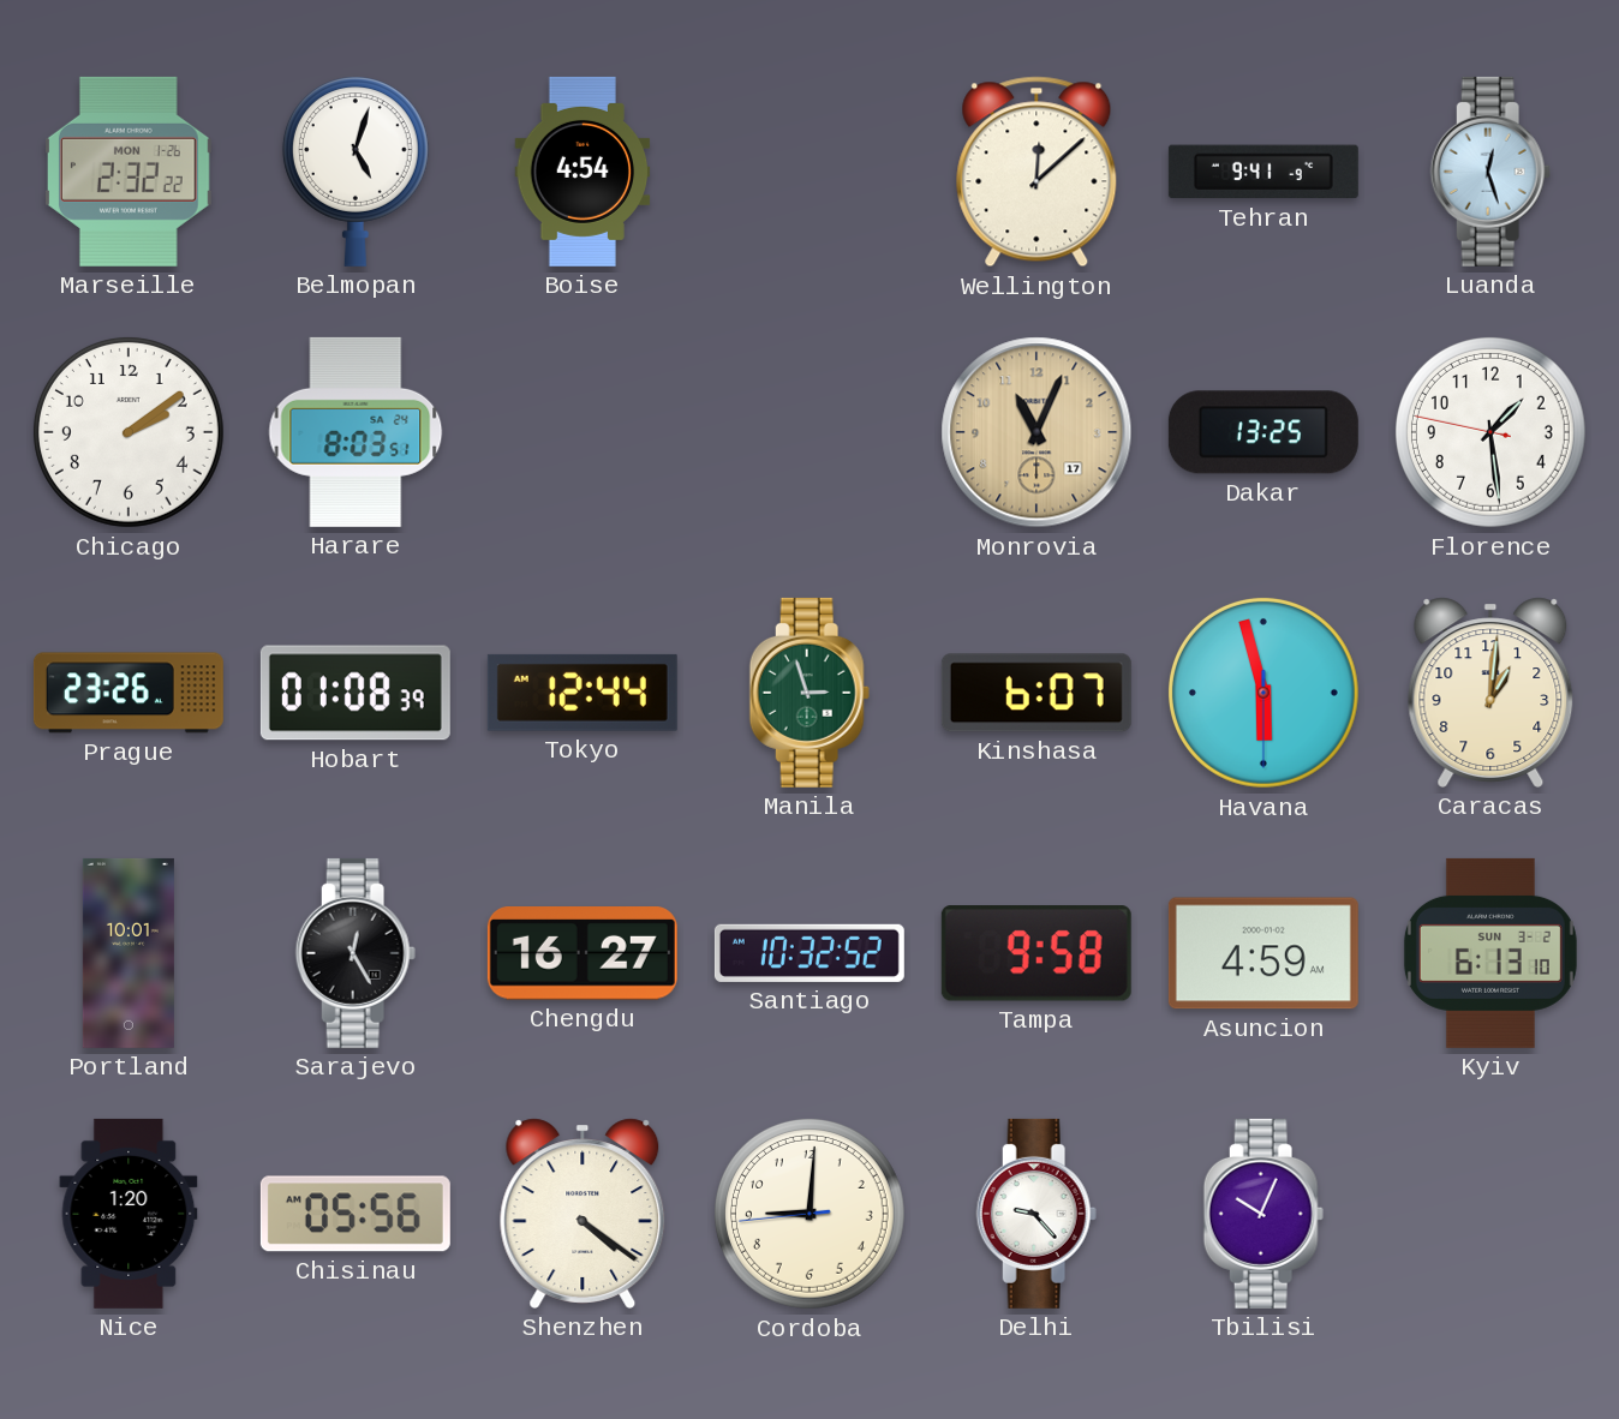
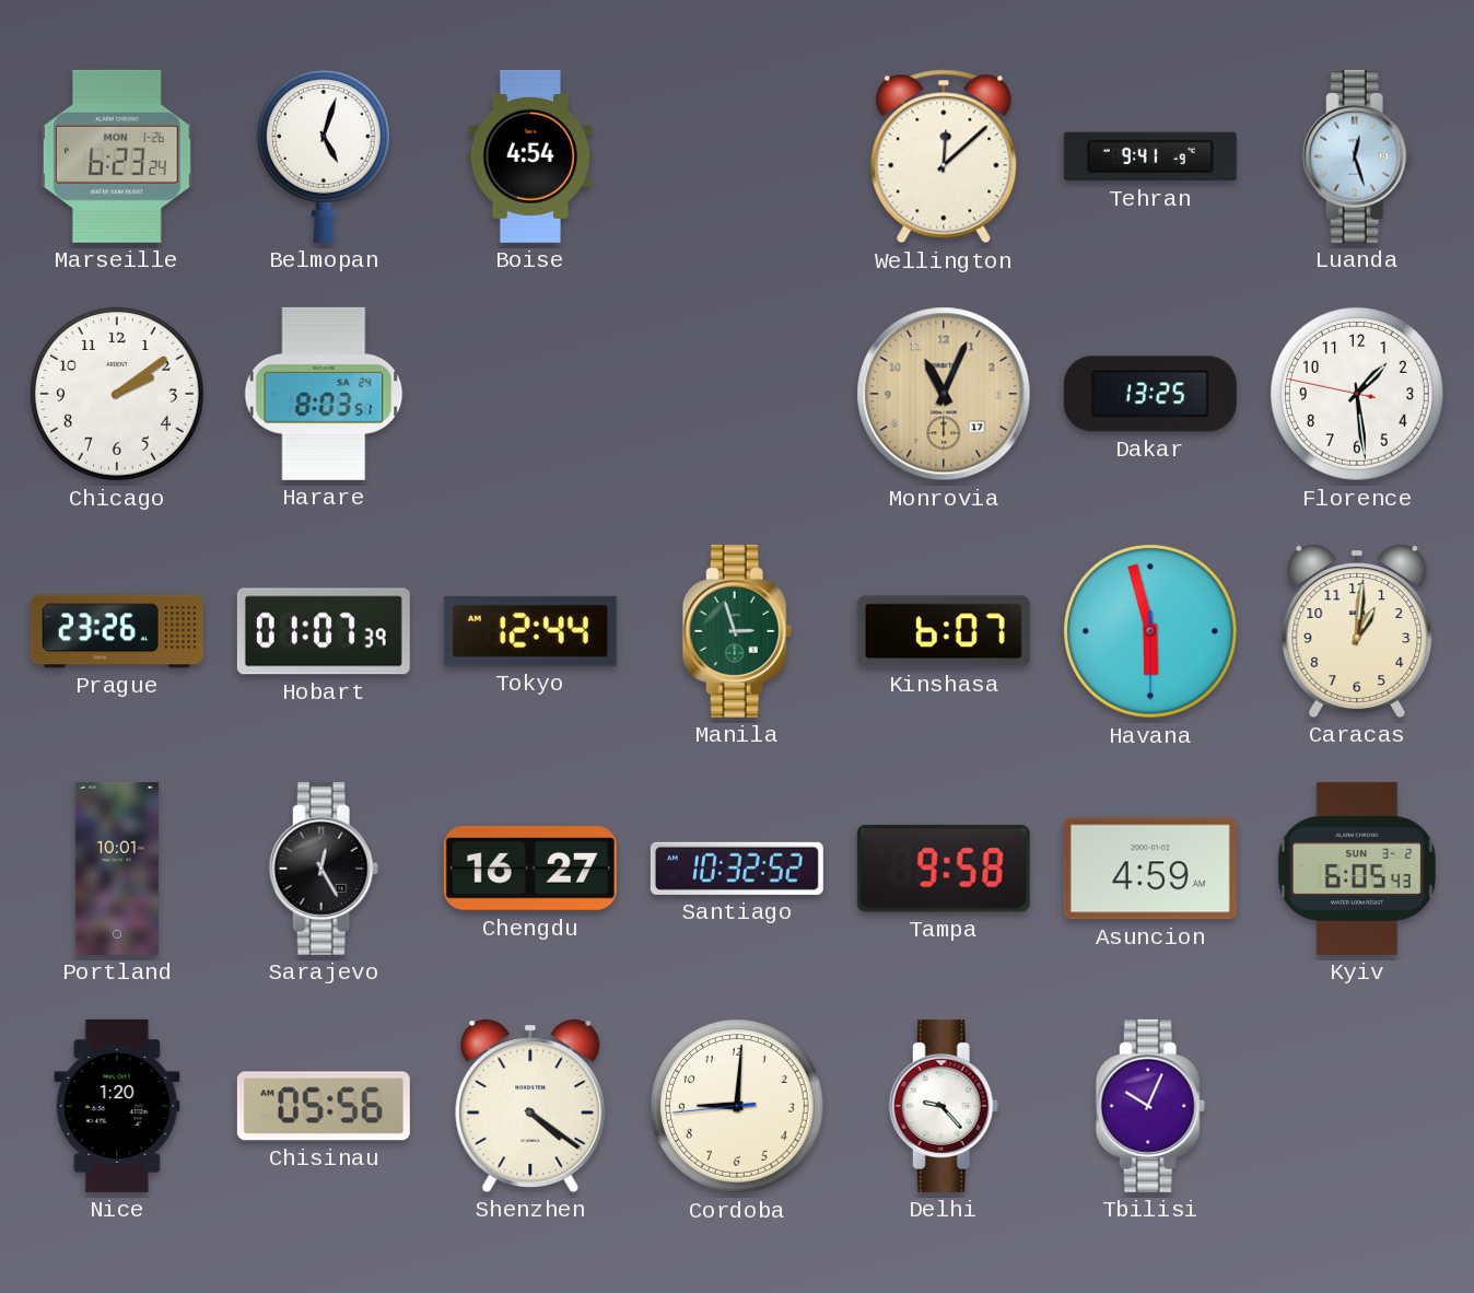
Marseille: 2:32 -> 6:23
Hobart: 01:08 -> 01:07
Kyiv: 6:13 -> 6:05
